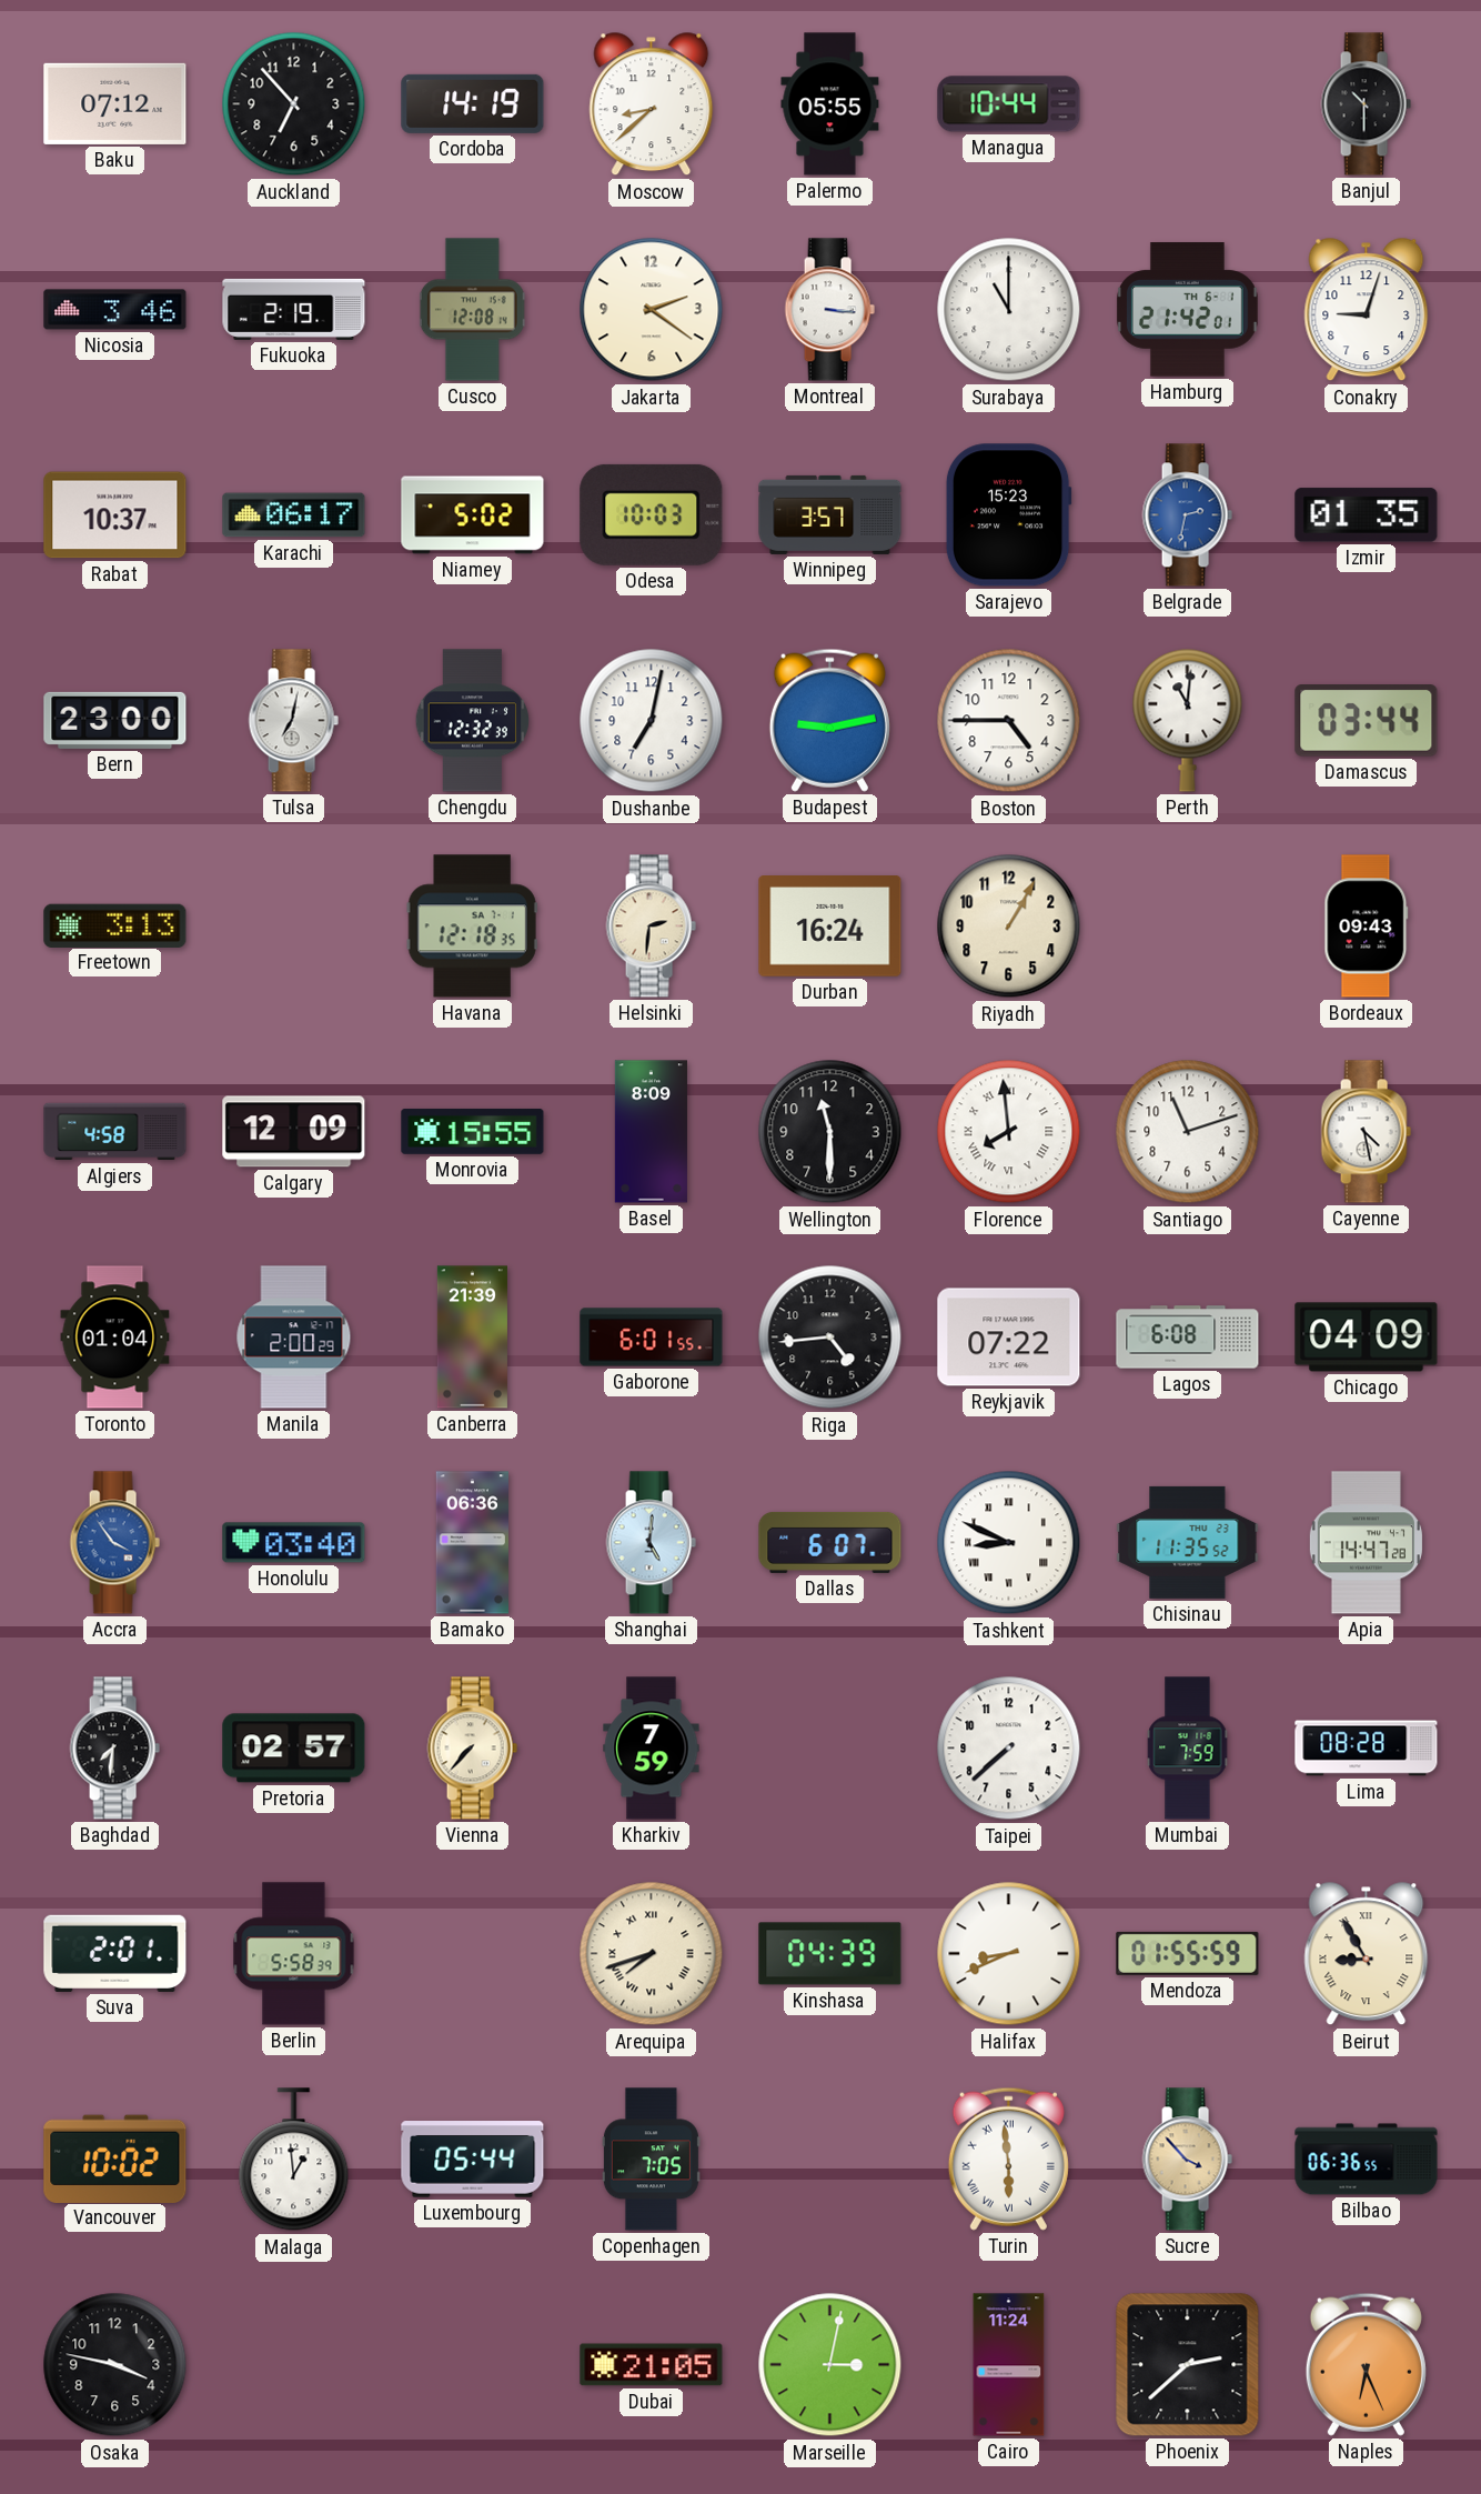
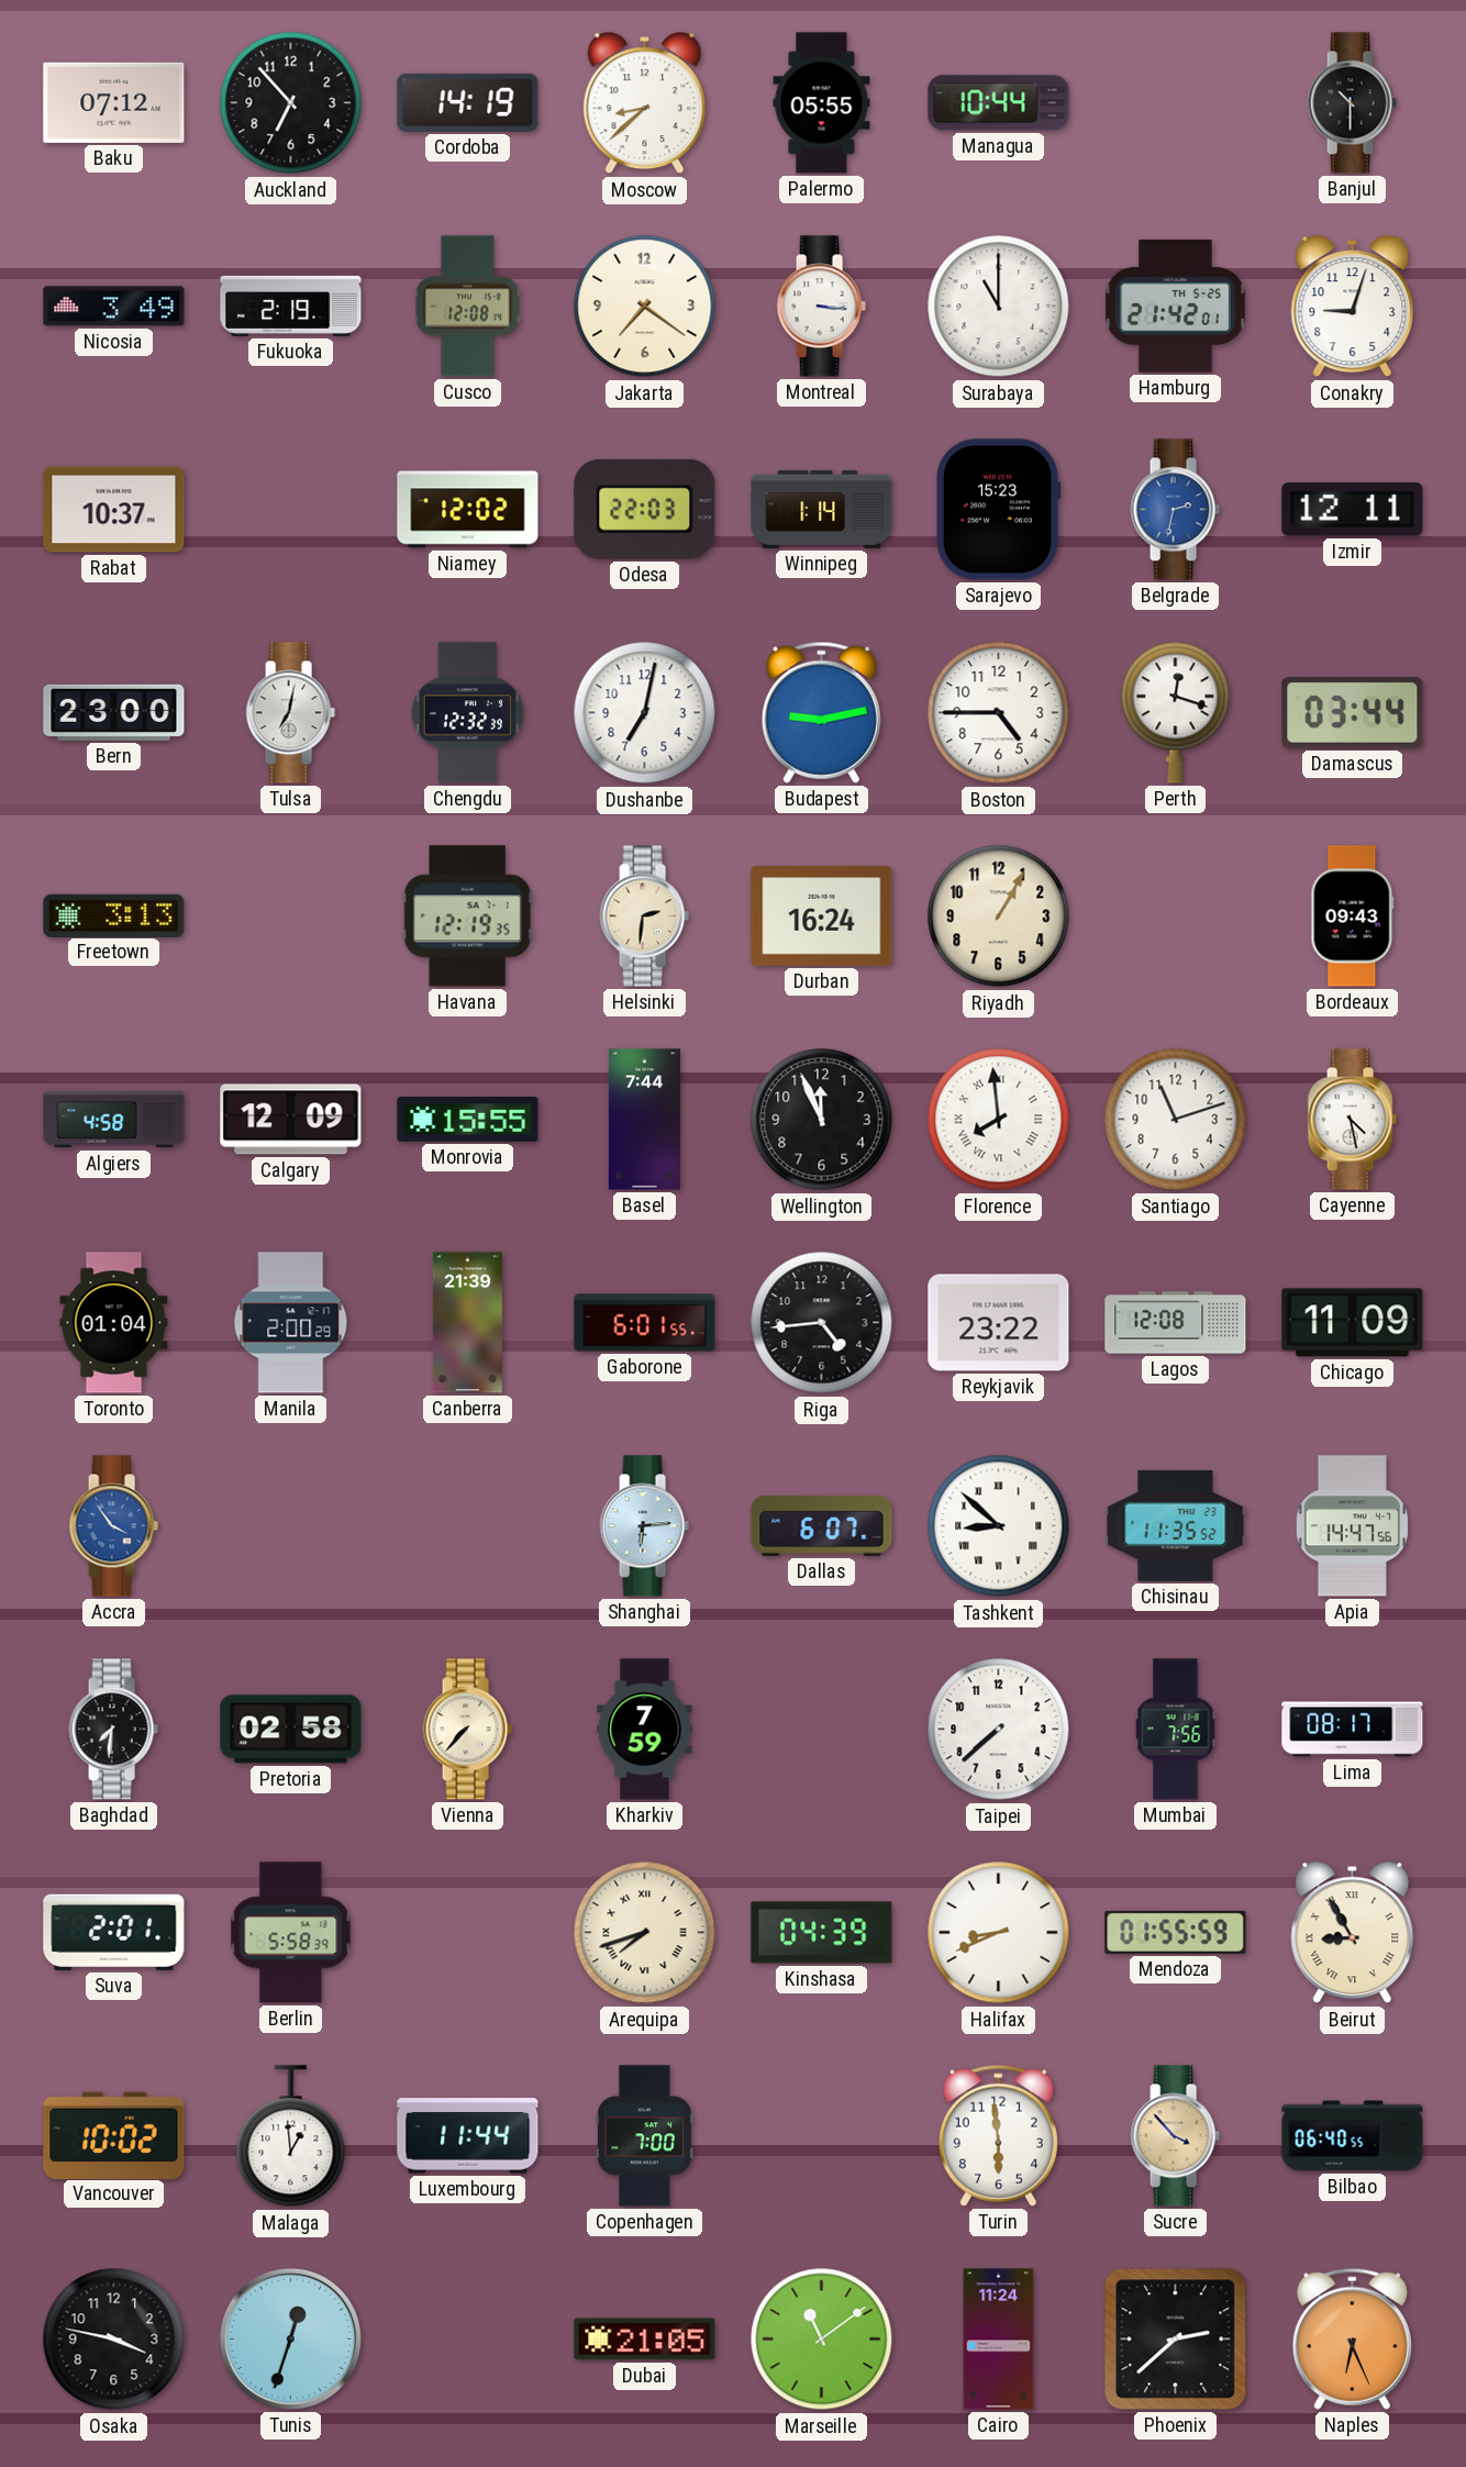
Nicosia: 3:46 -> 3:49
Jakarta: 2:21 -> 7:21
Hamburg date: TH 6-1 -> TH 5-25
Karachi: 06:17 -> none
Niamey: 5:02 -> 12:02
Odesa: 10:03 -> 22:03
Winnipeg: 3:57 -> 1:14
Izmir: 01:35 -> 12:11
Perth: 11:01 -> 12:18
Havana: 12:18 -> 12:19
Basel: 8:09 -> 7:44
Wellington: 11:30 -> 11:56
Reykjavik: 07:22 -> 23:22
Lagos: 6:08 -> 12:08
Chicago: 04:09 -> 11:09
Honolulu: 03:40 -> none
Bamako: 06:36 -> none
Shanghai: 5:01 -> 6:14
Tashkent: 8:49 -> 8:52
Apia: 14:47:28 -> 14:47:56
Pretoria: 02:57 -> 02:58
Mumbai: 7:59 -> 7:56
Lima: 08:28 -> 08:17
Luxembourg: 05:44 -> 11:44
Copenhagen: 7:05 -> 7:00
Turin numerals: Roman -> Arabic
Bilbao: 06:36 -> 06:40
Tunis: none -> 12:33
Marseille: 3:02 -> 11:09
